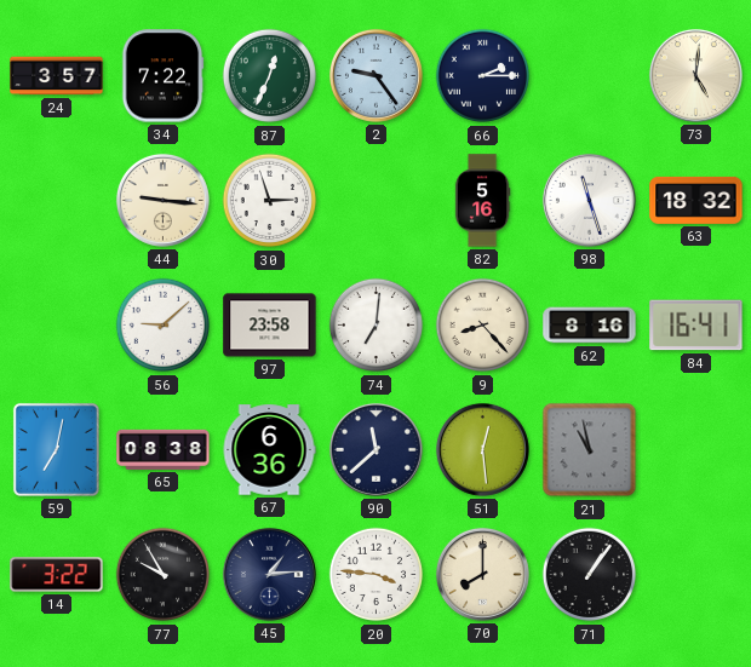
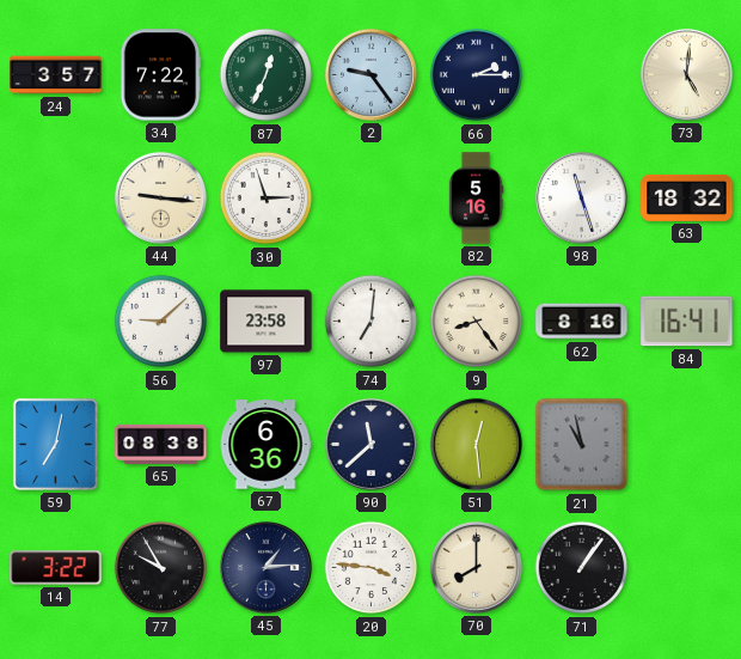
9: 8:23 -> 8:24
